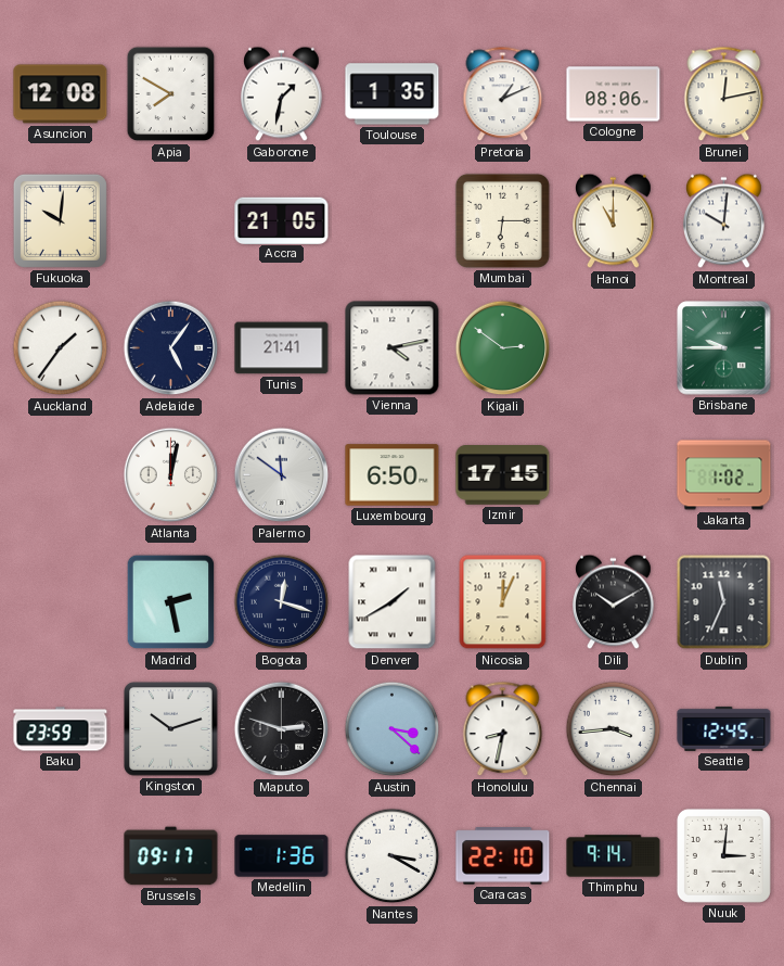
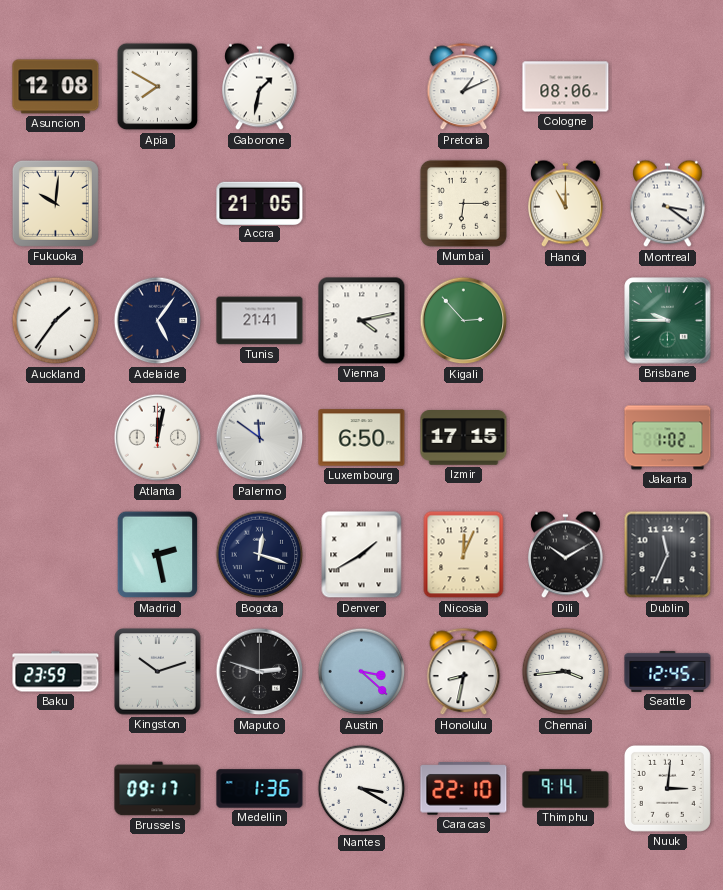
Toulouse: 1:35 -> none
Brunei: 12:13 -> none
Montreal: 10:01 -> 3:21
Kigali: 2:51 -> 2:53
